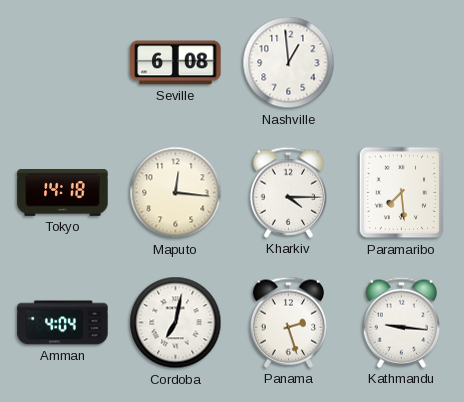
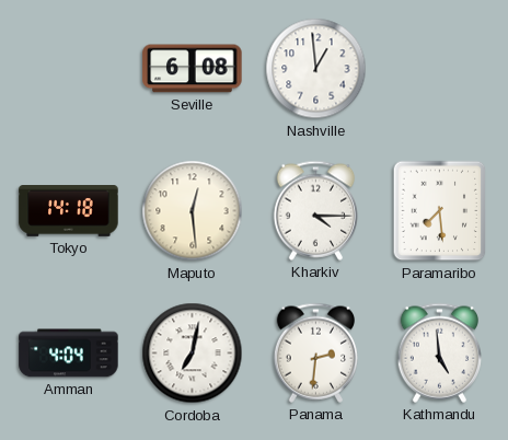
Maputo: 12:16 -> 12:29
Panama: 2:27 -> 2:31
Kathmandu: 9:16 -> 4:59
